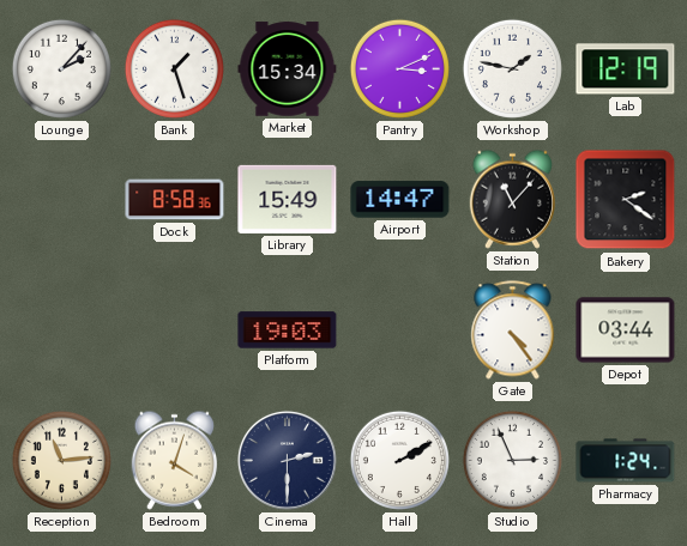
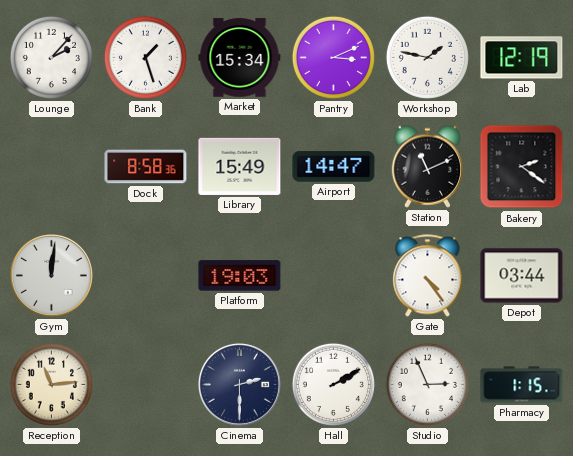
Station: 11:07 -> 11:11
Gym: none -> 12:01
Bedroom: 4:03 -> none
Pharmacy: 1:24 -> 1:15
